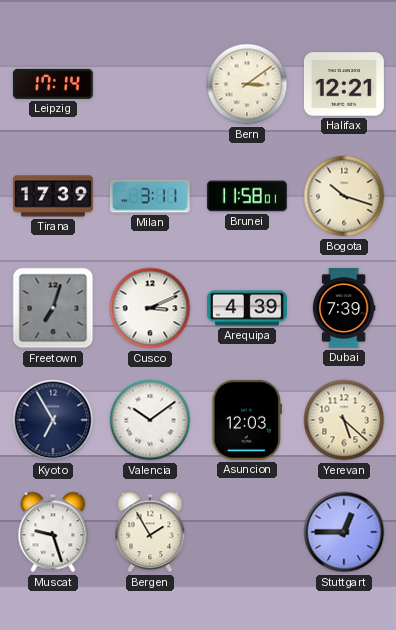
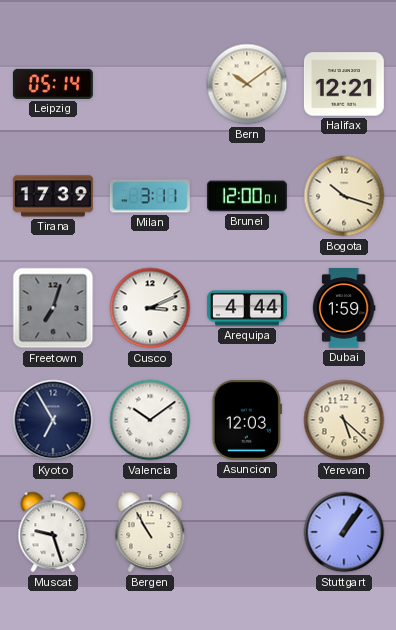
Leipzig: 17:14 -> 05:14
Bern: 3:09 -> 10:09
Brunei: 11:58 -> 12:00
Arequipa: 4:39 -> 4:44
Dubai: 7:39 -> 1:59
Bergen: 1:55 -> 10:55
Stuttgart: 12:45 -> 1:06
